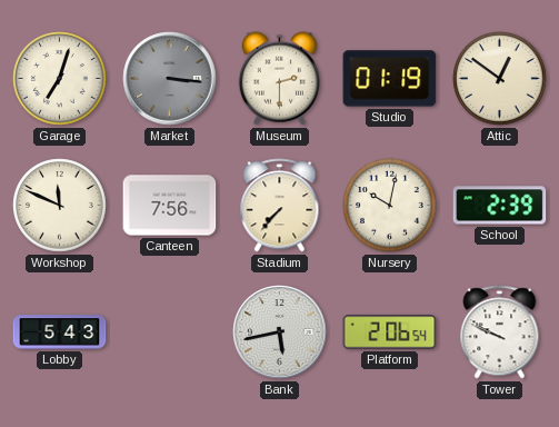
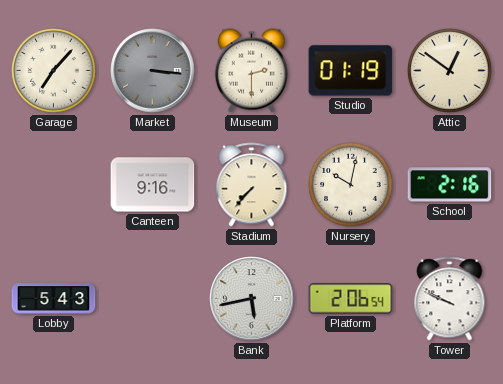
Garage: 7:03 -> 7:07
Workshop: 11:49 -> none
Canteen: 7:56 -> 9:16
School: 2:39 -> 2:16
